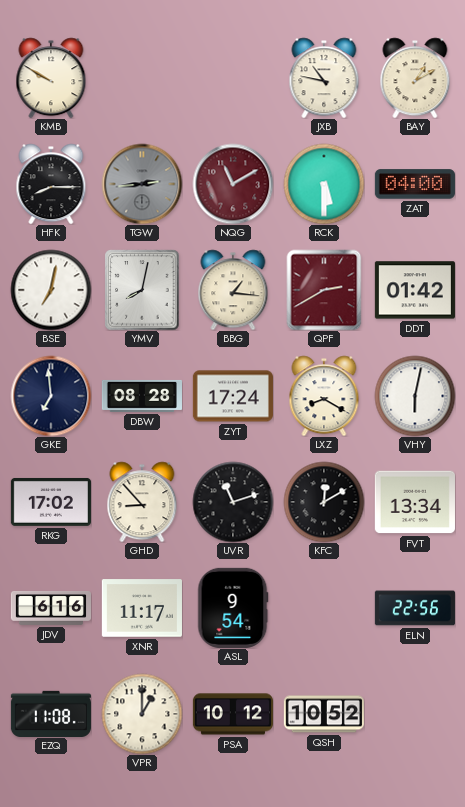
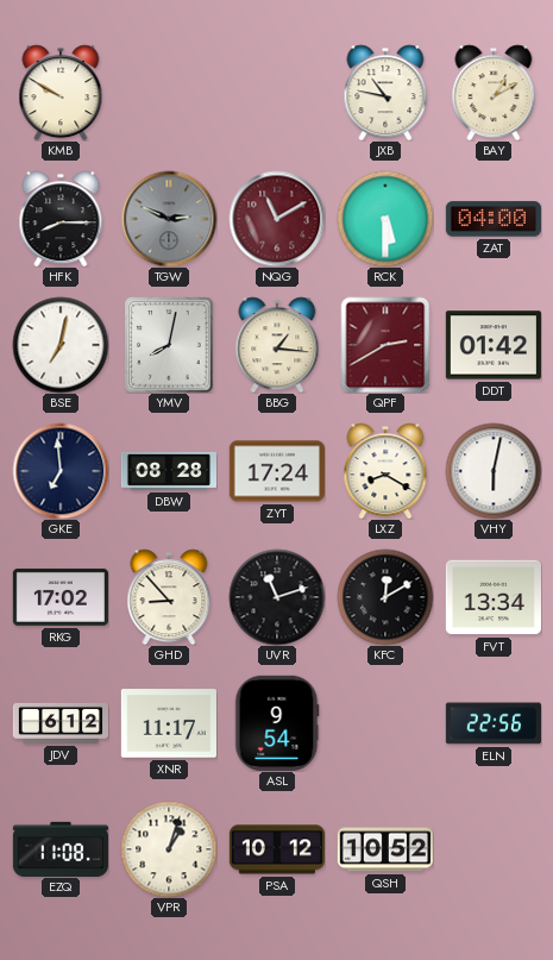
TGW: 2:44 -> 2:49
JDV: 6:16 -> 6:12
VPR: 1:00 -> 1:03
